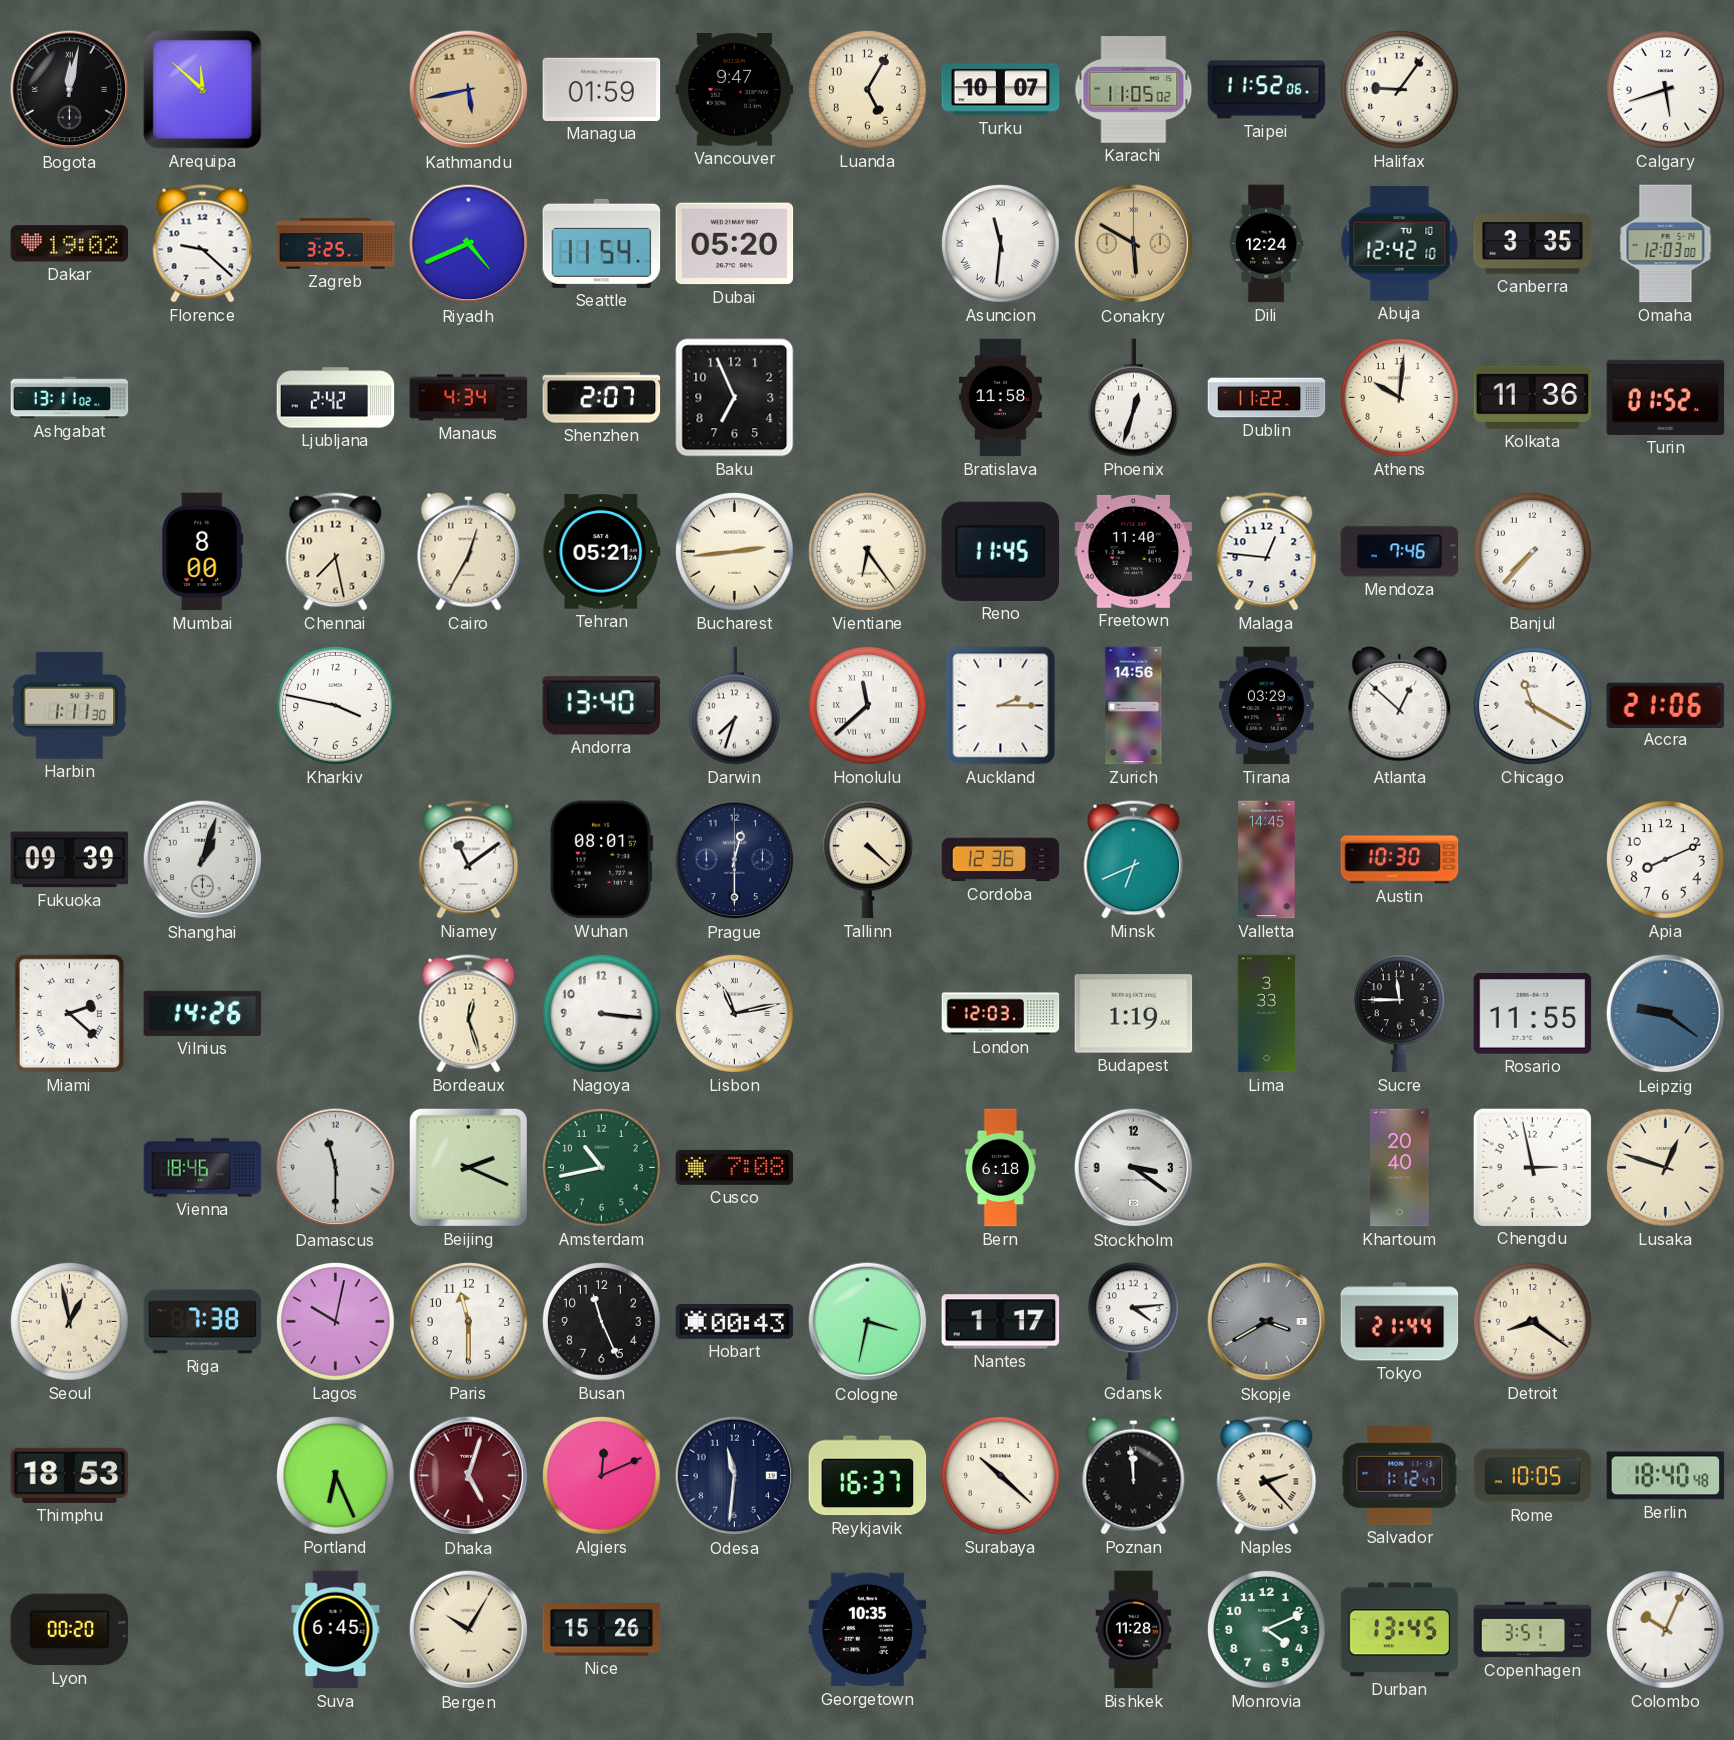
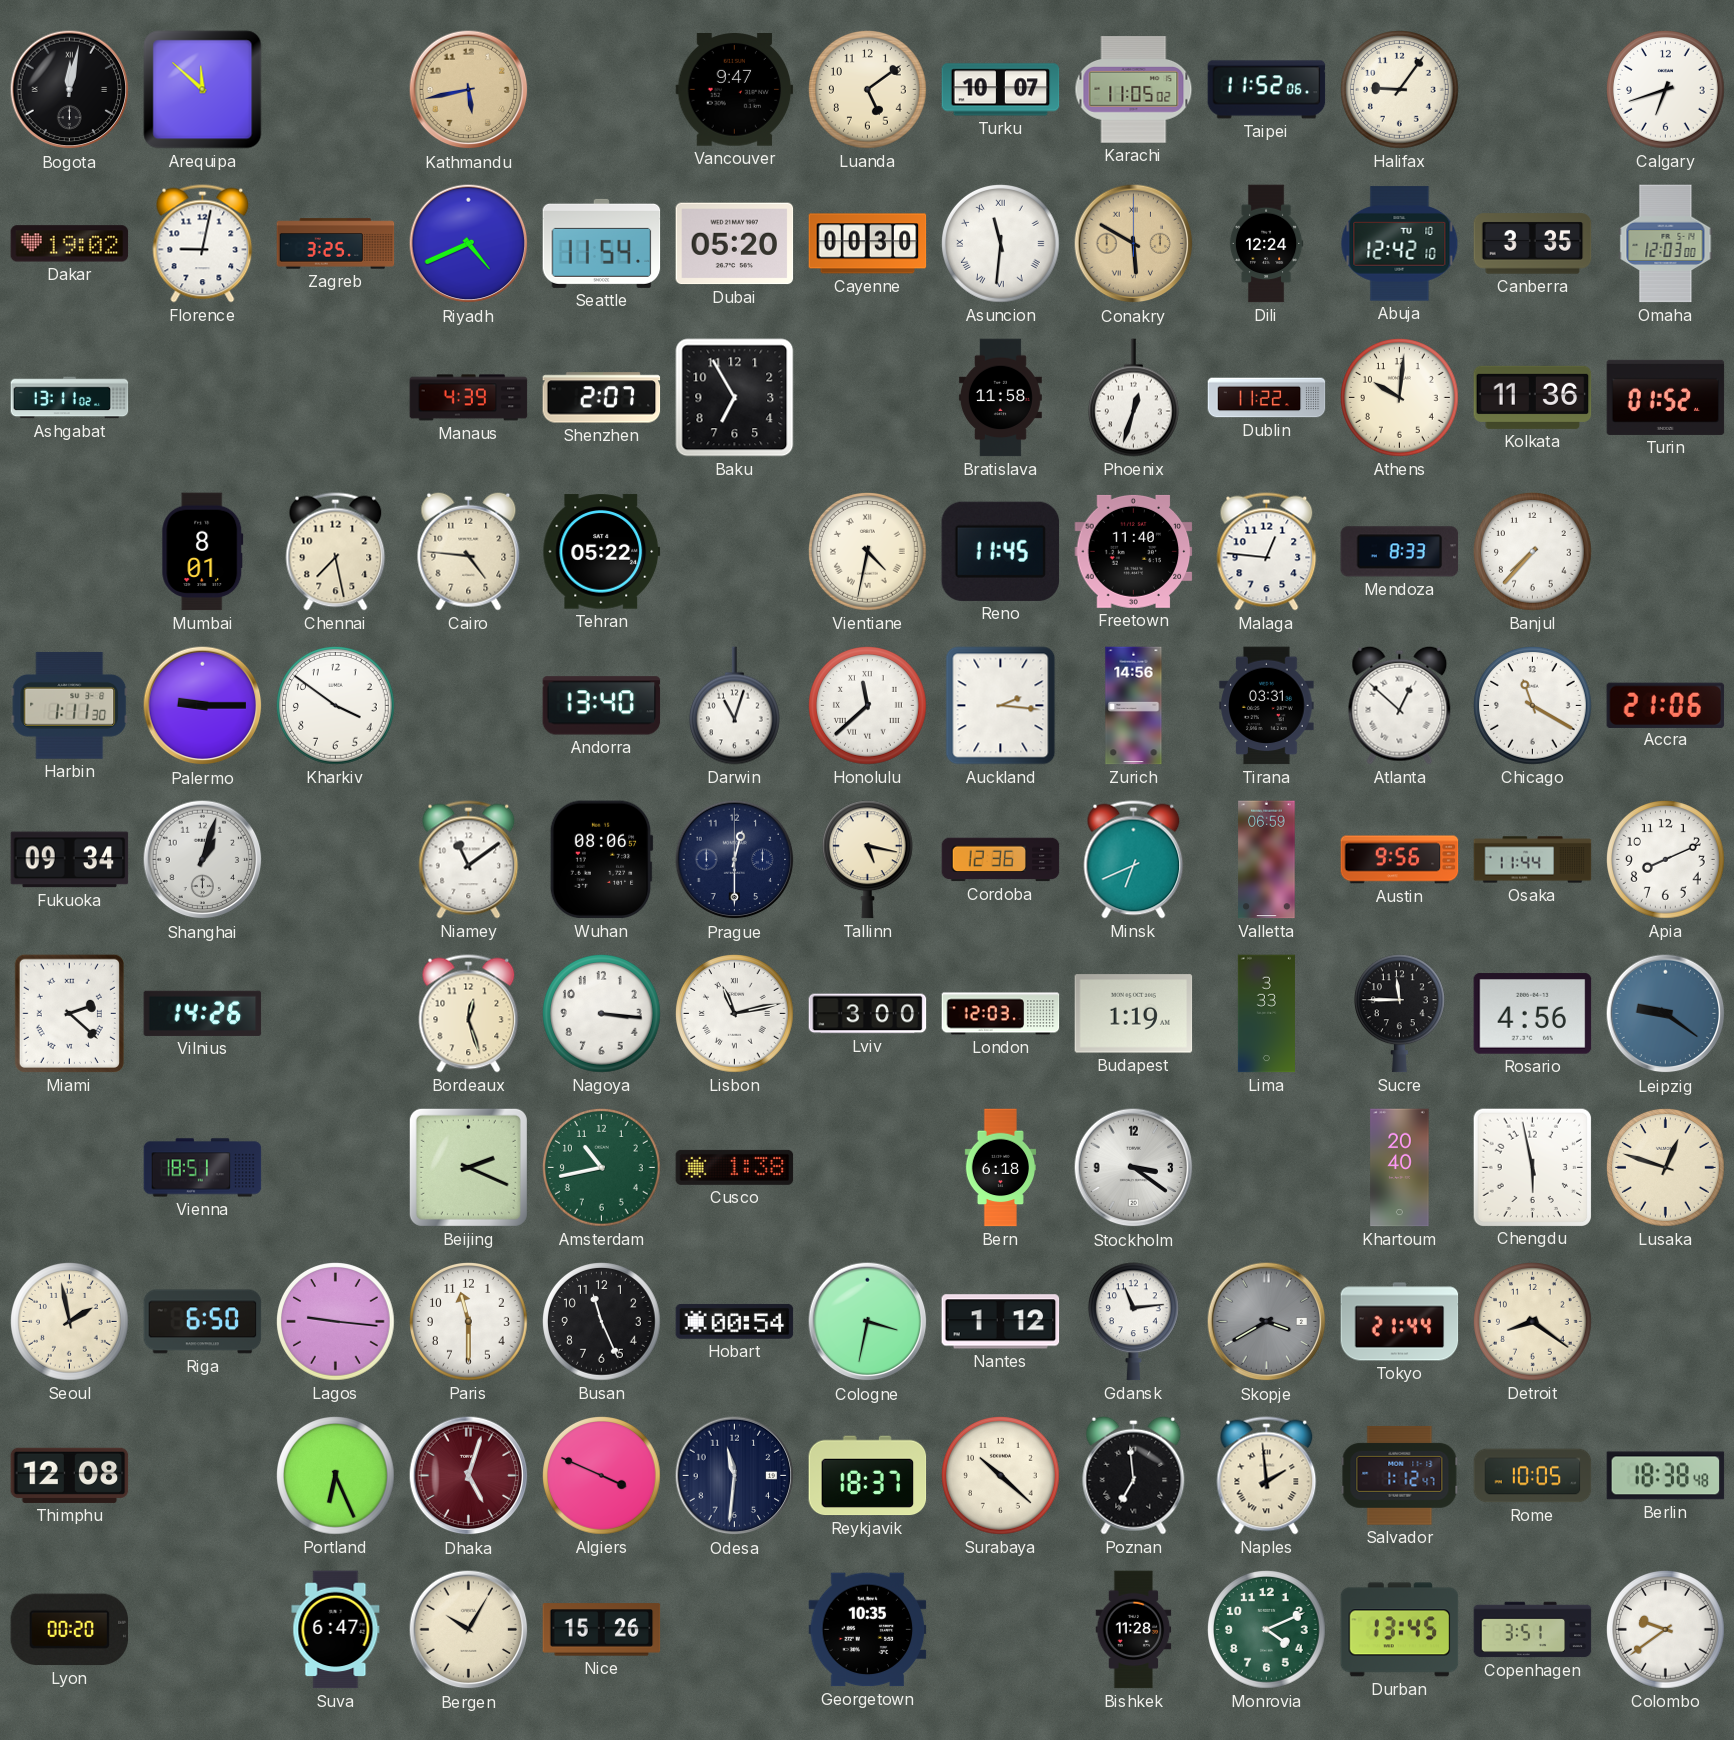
Managua: 01:59 -> none
Luanda: 5:05 -> 5:09
Calgary: 5:42 -> 6:42
Florence: 9:22 -> 9:02
Cayenne: none -> 00:30
Ljubljana: 2:42 -> none
Manaus: 4:34 -> 4:39
Baku: 6:56 -> 6:55
Mumbai: 8:00 -> 8:01
Cairo: 12:35 -> 4:46
Tehran: 05:21 -> 05:22
Bucharest: 2:44 -> none
Vientiane: 6:24 -> 4:32
Mendoza: 7:46 -> 8:33
Palermo: none -> 9:15
Kharkiv: 3:47 -> 3:51
Darwin: 7:33 -> 11:03
Auckland: 2:15 -> 2:16
Tirana: 03:29 -> 03:31
Fukuoka: 09:39 -> 09:34
Wuhan: 08:01 -> 08:06
Tallinn: 4:22 -> 5:17
Valletta: 14:45 -> 06:59
Austin: 10:30 -> 9:56
Osaka: none -> 11:44
Lviv: none -> 3:00
Rosario: 11:55 -> 4:56
Vienna: 18:46 -> 18:51
Damascus: 11:30 -> none
Cusco: 7:08 -> 1:38
Chengdu: 2:58 -> 5:58
Seoul: 12:58 -> 1:58
Riga: 7:38 -> 6:50
Lagos: 10:02 -> 9:16
Hobart: 00:43 -> 00:54
Nantes: 1:17 -> 1:12
Gdansk: 4:14 -> 11:14
Thimphu: 18:53 -> 12:08
Algiers: 12:11 -> 3:49
Reykjavik: 16:37 -> 18:37
Poznan: 11:59 -> 6:59
Naples: 2:23 -> 1:59
Berlin: 18:40 -> 18:38
Suva: 6:45 -> 6:47
Colombo: 10:04 -> 9:39
